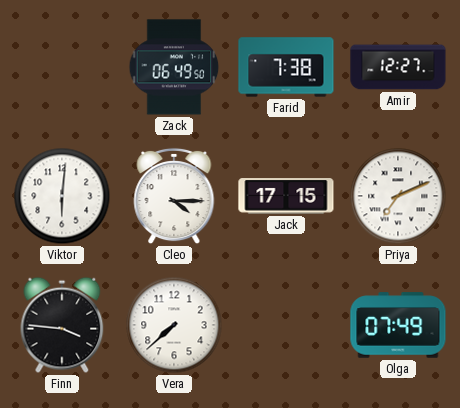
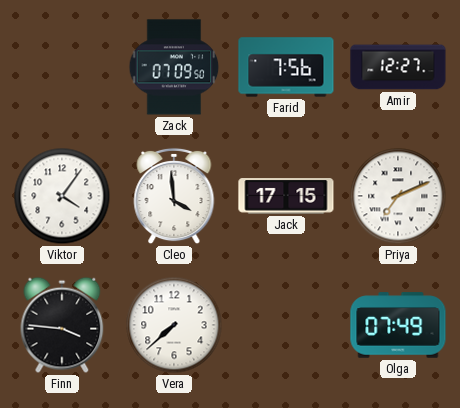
Zack: 06:49 -> 07:09
Farid: 7:38 -> 7:56
Viktor: 6:01 -> 4:06
Cleo: 4:15 -> 3:59
